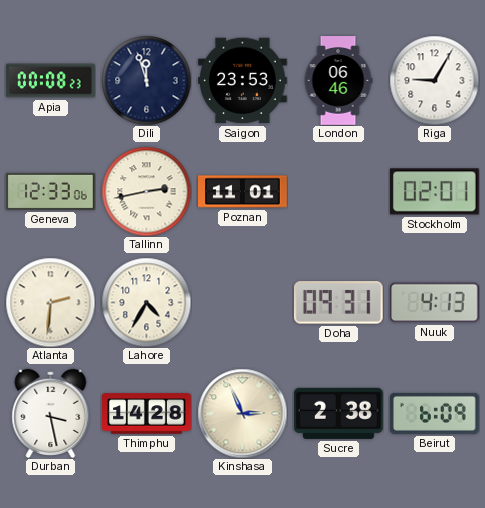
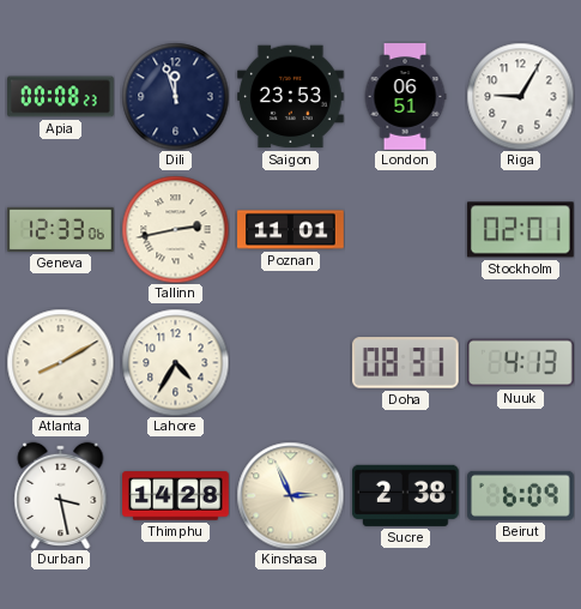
London: 06:46 -> 06:51
Atlanta: 2:31 -> 8:10
Doha: 09:31 -> 08:31
